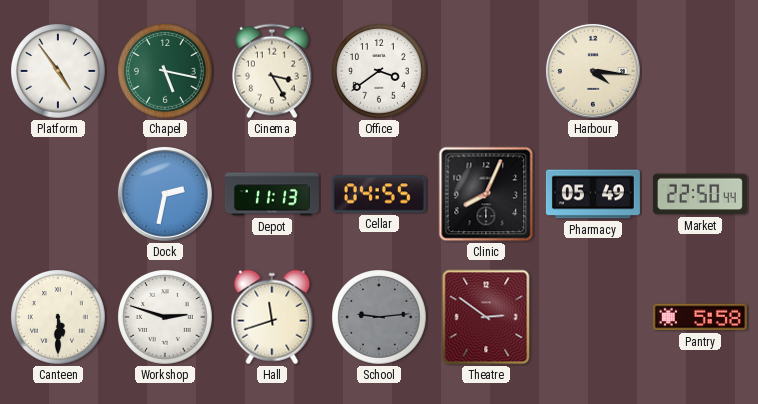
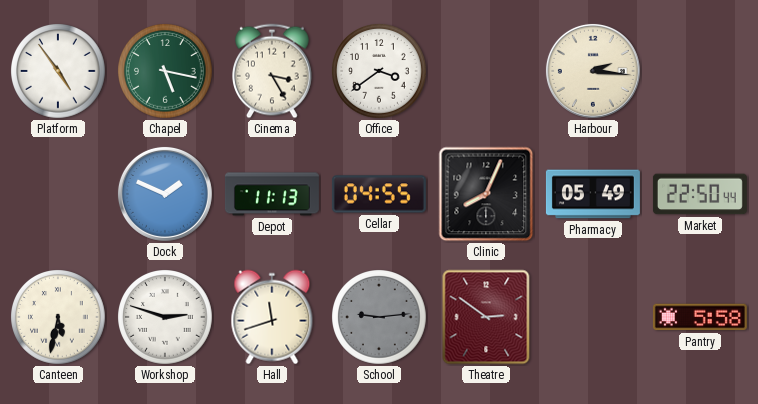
Harbour: 4:16 -> 2:16
Dock: 2:32 -> 1:49
Canteen: 5:30 -> 5:32
